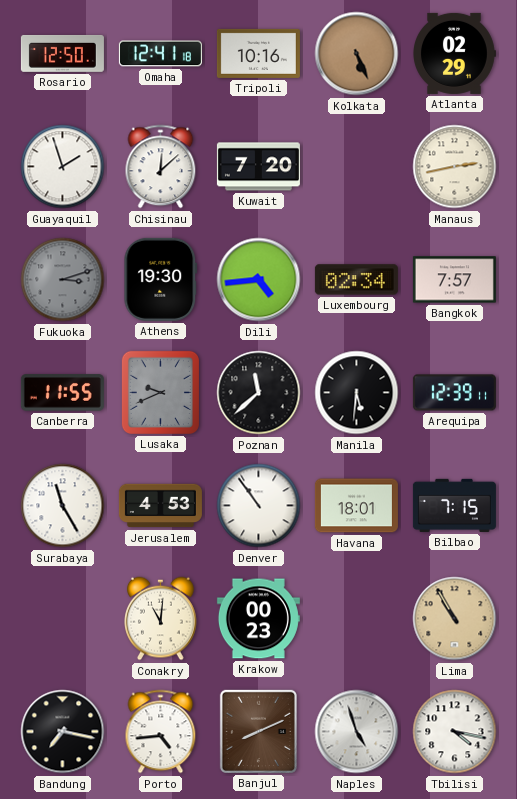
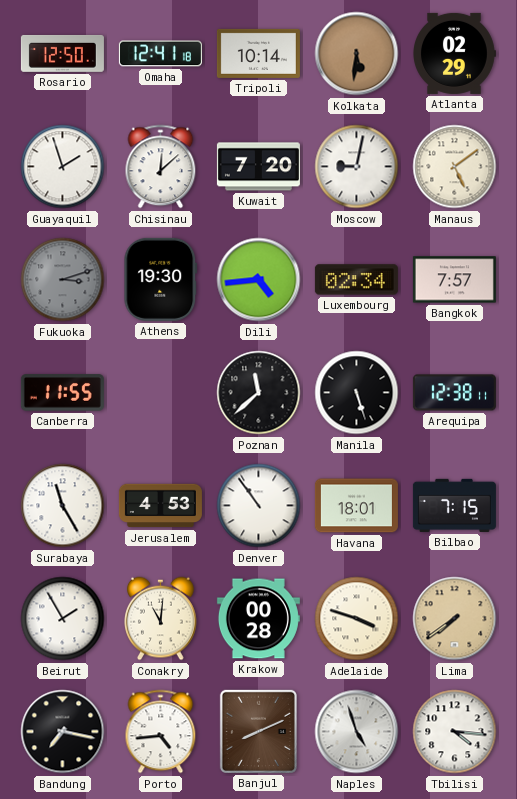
Tripoli: 10:16 -> 10:14
Kolkata: 5:26 -> 5:31
Moscow: none -> 9:02
Manaus: 2:43 -> 5:09
Lusaka: 9:41 -> none
Manila: 5:31 -> 5:27
Arequipa: 12:39 -> 12:38
Beirut: none -> 1:55
Krakow: 00:23 -> 00:28
Adelaide: none -> 3:48
Lima: 10:55 -> 7:39
Tbilisi: 4:17 -> 4:16
